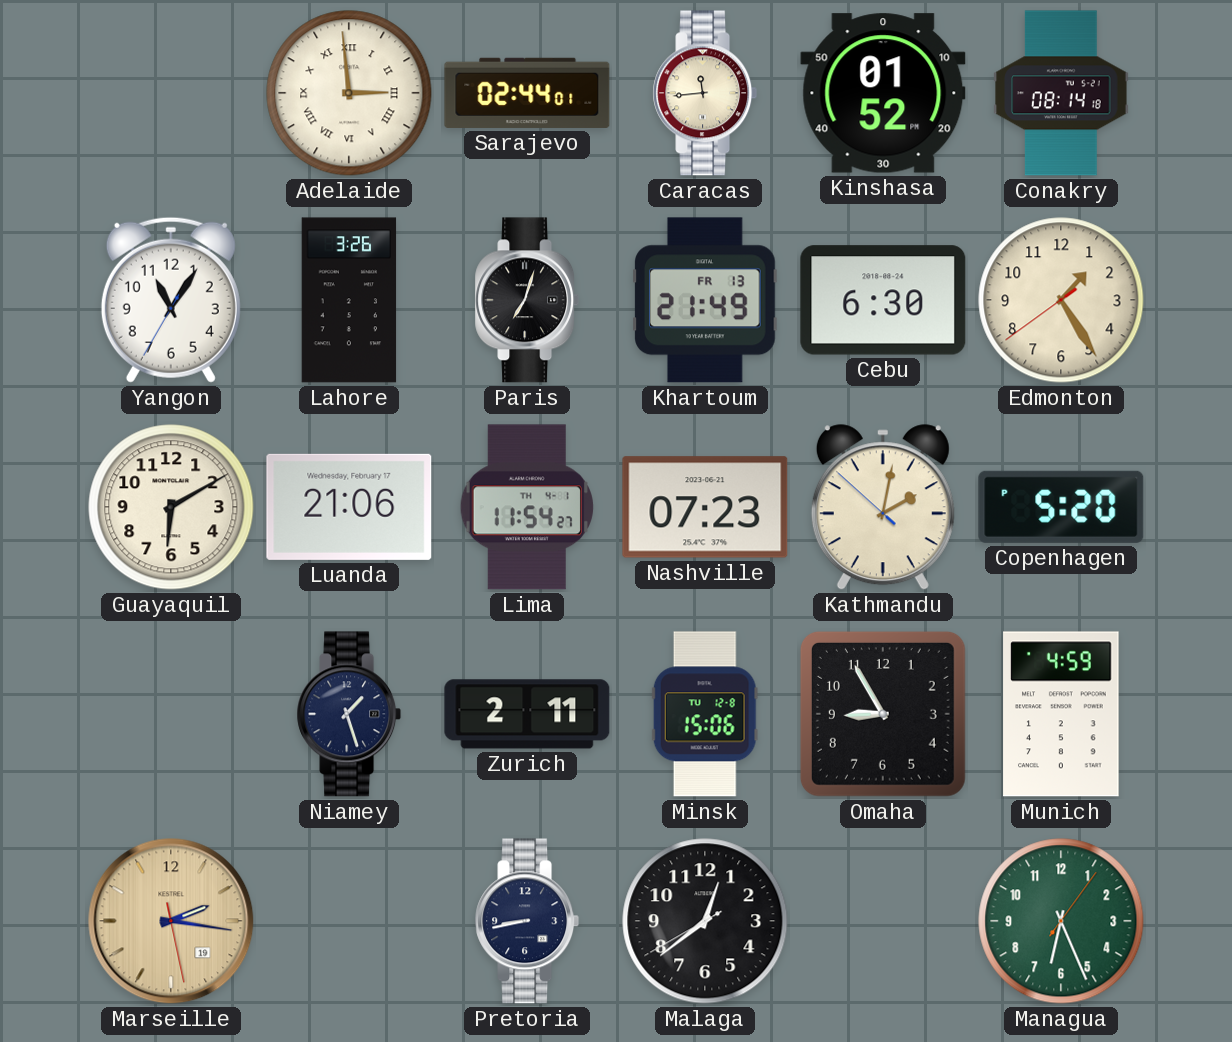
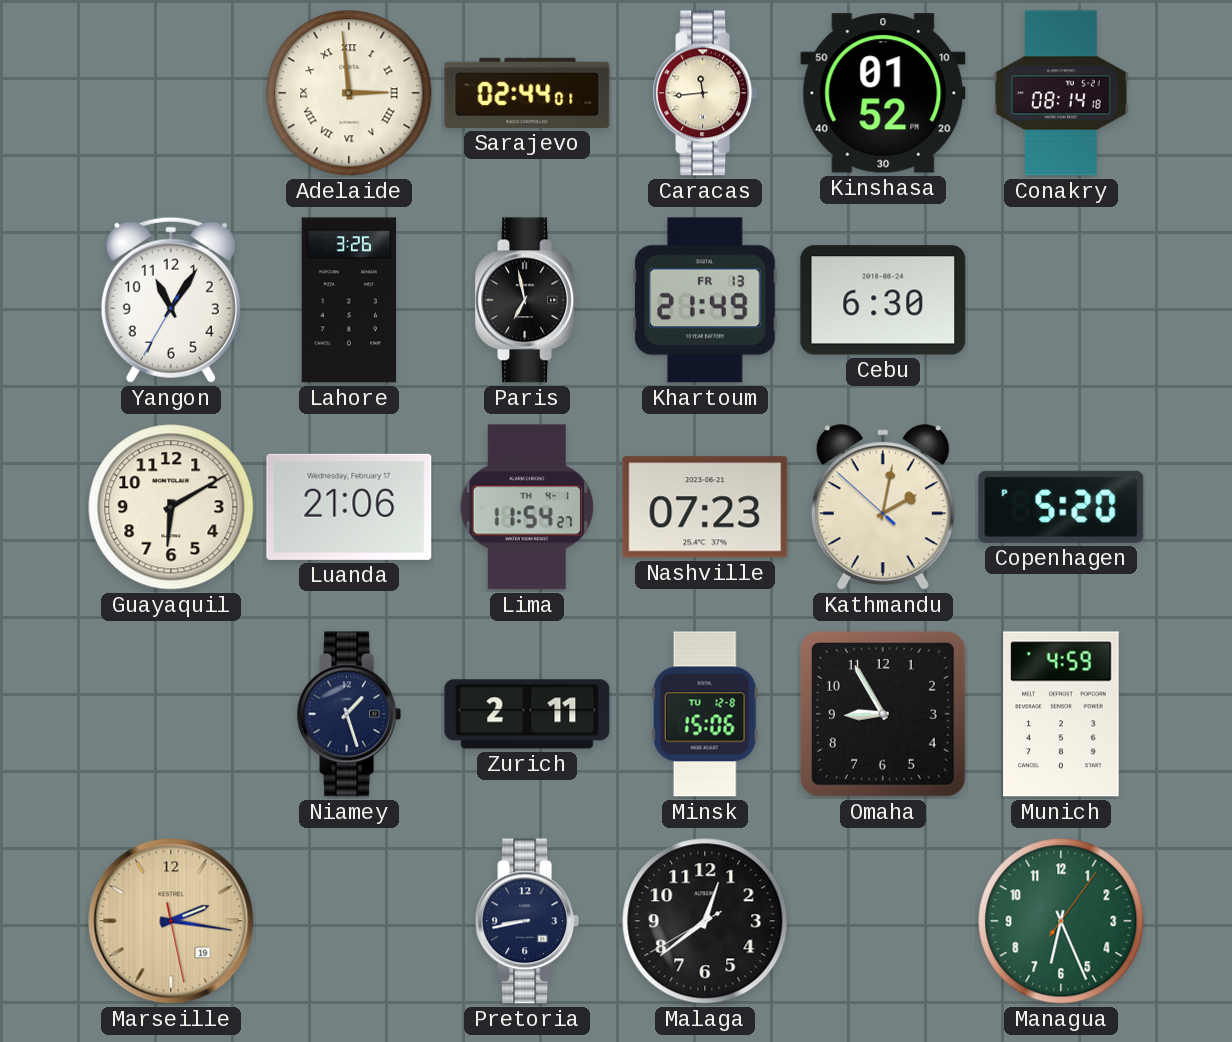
Paris: 7:03 -> 6:58
Edmonton: 1:24 -> none
